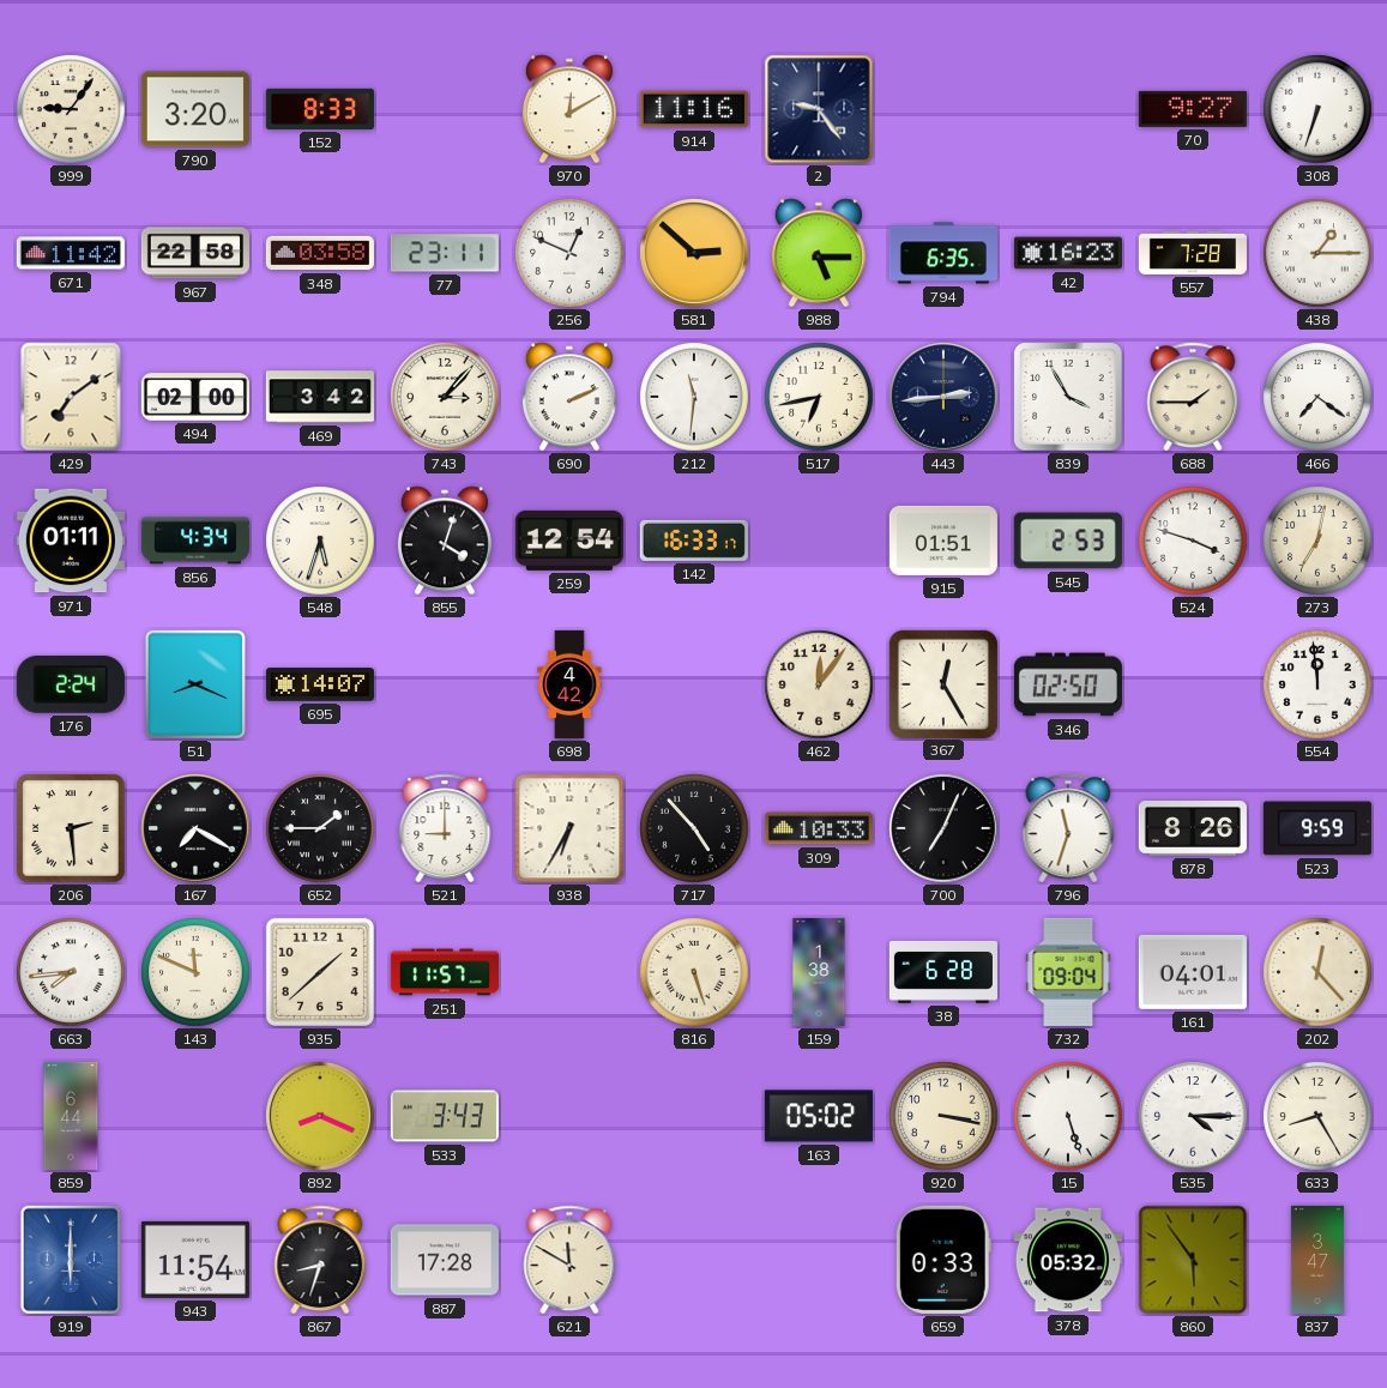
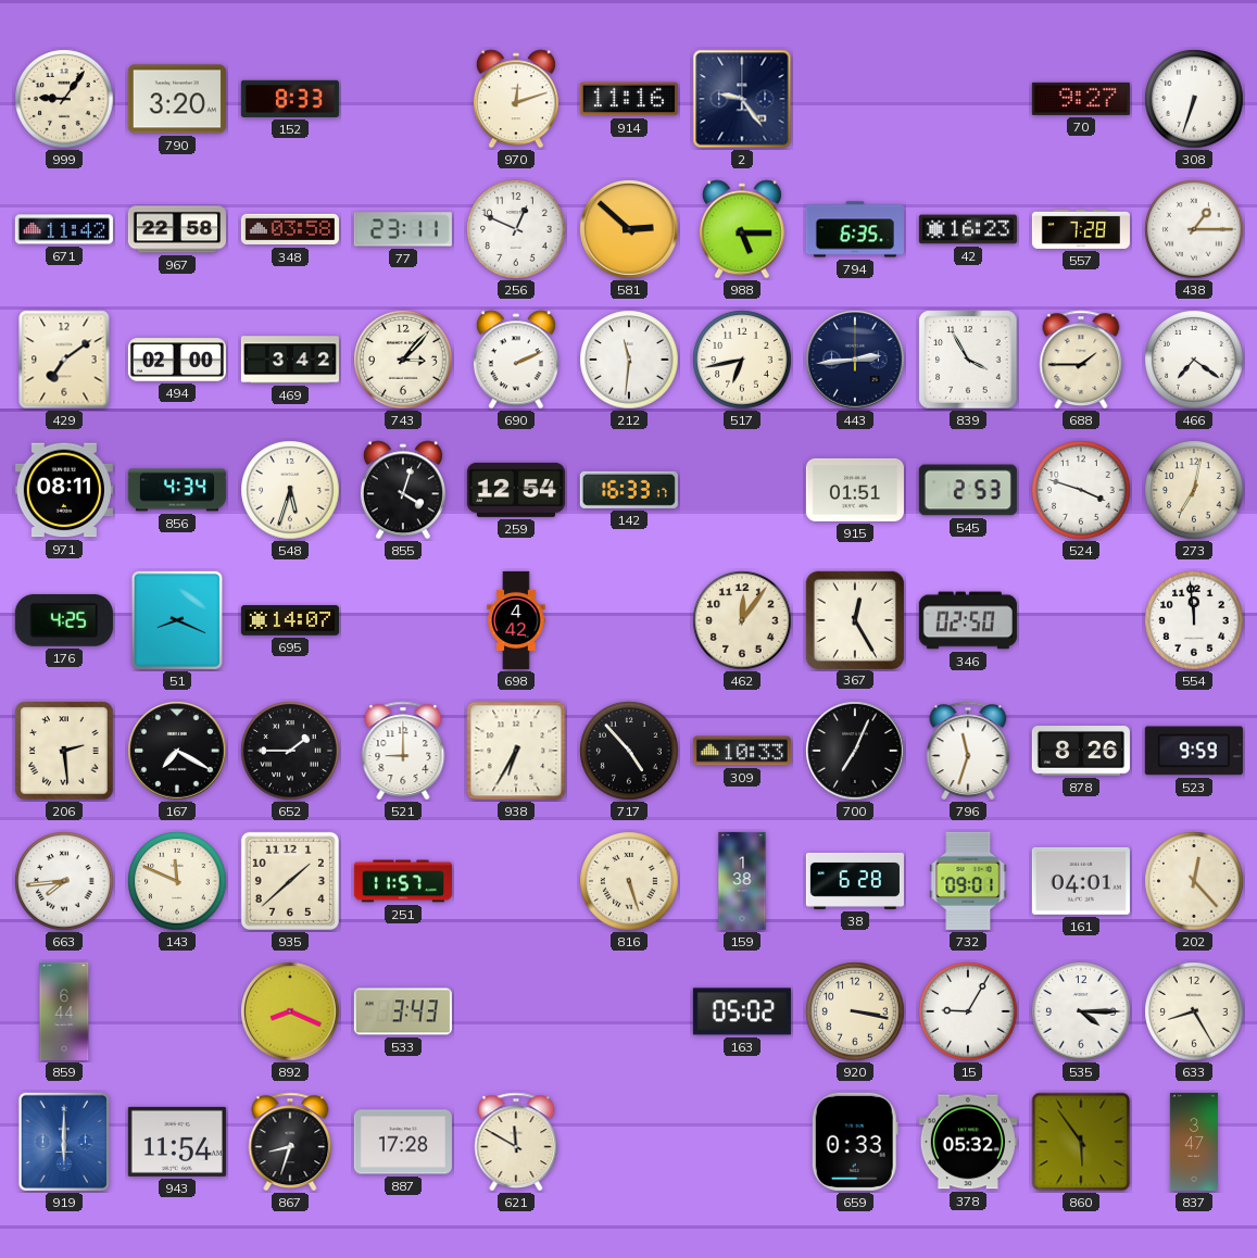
970: 12:10 -> 12:12
971: 01:11 -> 08:11
176: 2:24 -> 4:25
732: 09:04 -> 09:01
15: 5:27 -> 9:05
